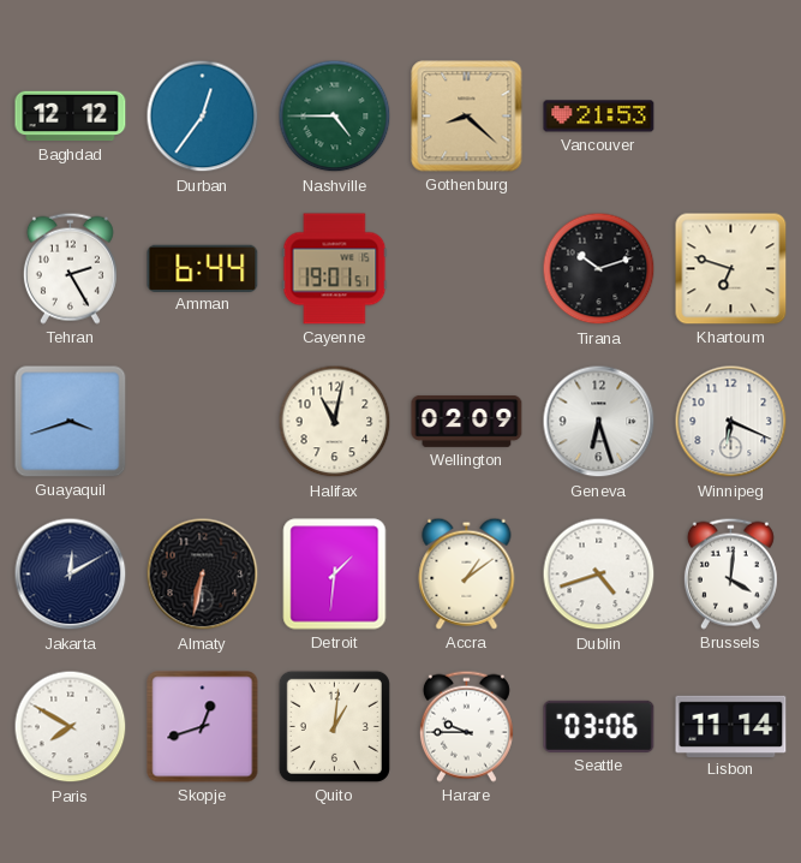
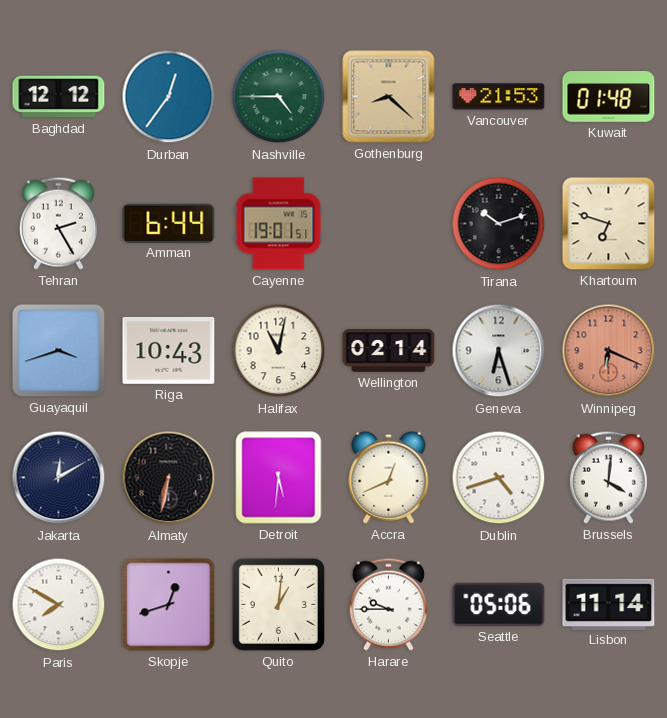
Kuwait: none -> 01:48
Riga: none -> 10:43
Wellington: 02:09 -> 02:14
Winnipeg dial: white -> salmon
Detroit: 1:31 -> 5:31
Accra: 1:09 -> 12:41
Seattle: 03:06 -> 05:06
